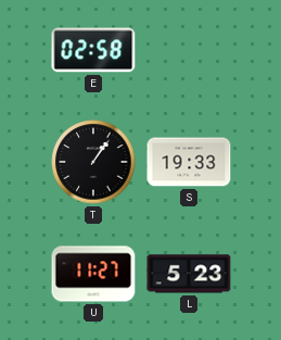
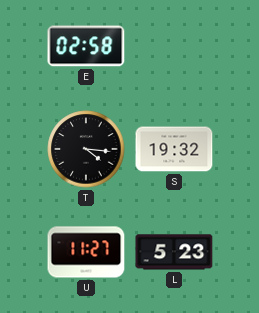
T: 1:06 -> 4:16
S: 19:33 -> 19:32
